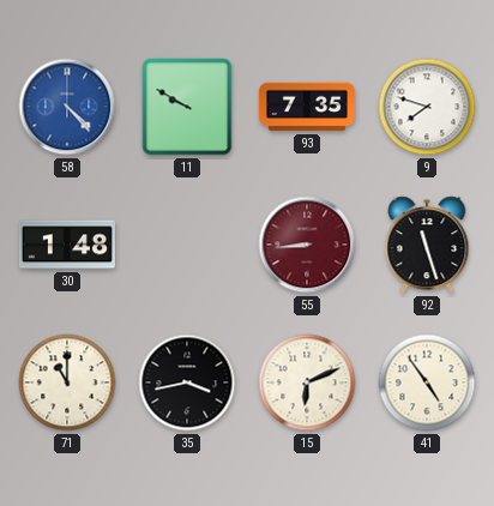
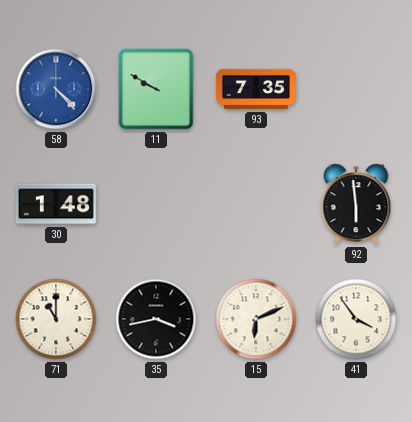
9: 7:48 -> none
55: 8:44 -> none
92: 11:27 -> 5:59
41: 4:54 -> 3:54
